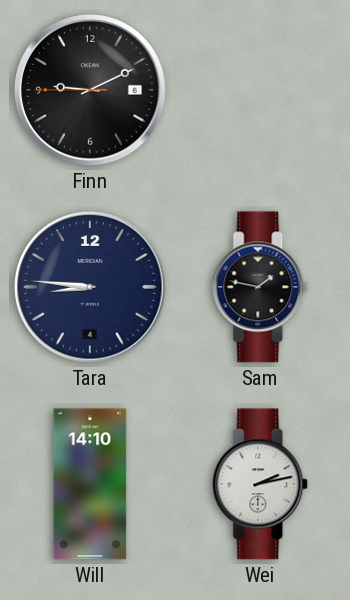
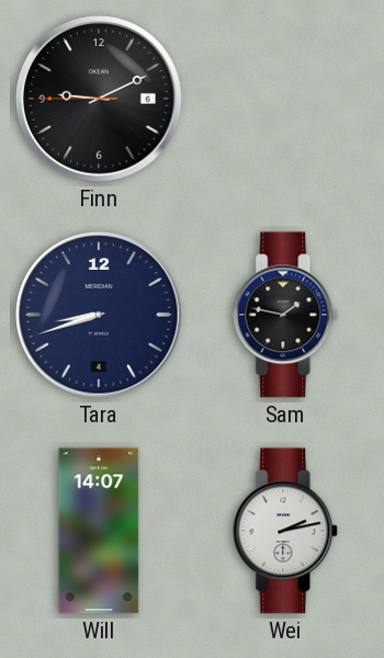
Tara: 8:46 -> 8:42
Will: 14:10 -> 14:07
